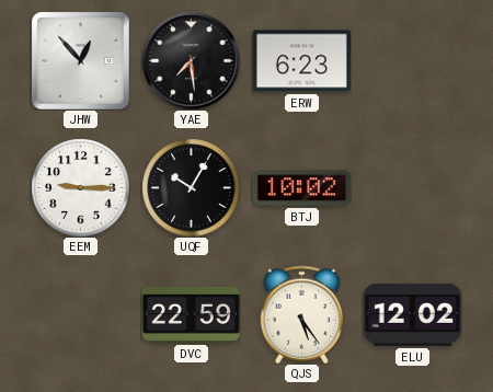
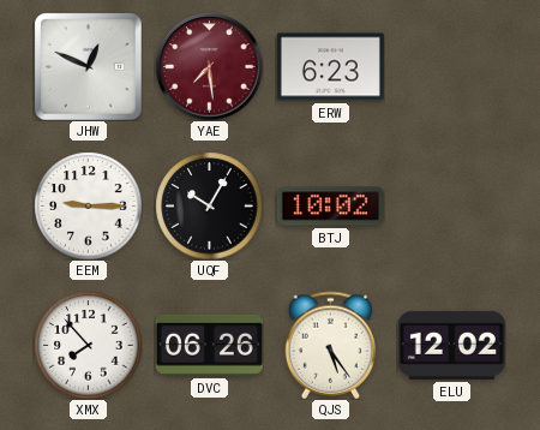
JHW: 12:53 -> 12:49
YAE dial: black -> burgundy
XMX: none -> 7:53
DVC: 22:59 -> 06:26
